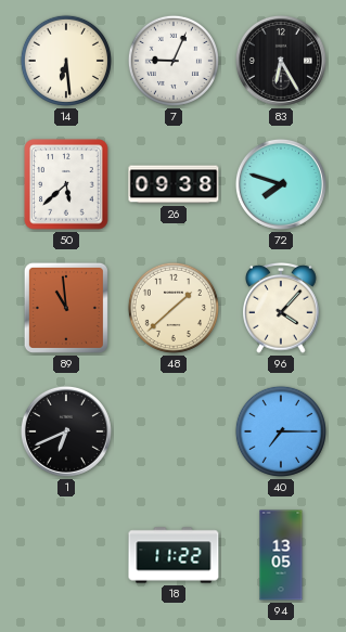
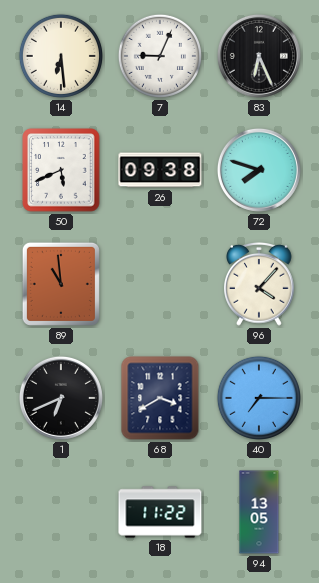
83: 6:25 -> 6:26
50: 5:38 -> 5:41
48: 1:38 -> none
68: none -> 3:40
